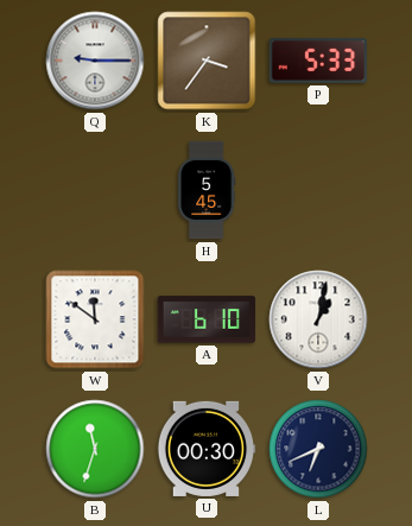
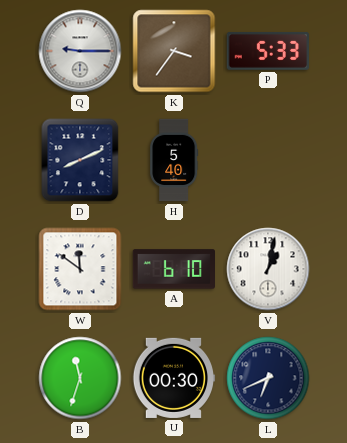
D: none -> 8:11
H: 5:45 -> 5:40
